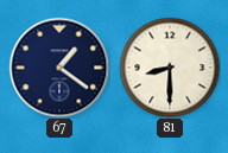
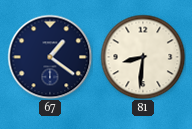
81: 8:30 -> 8:31
